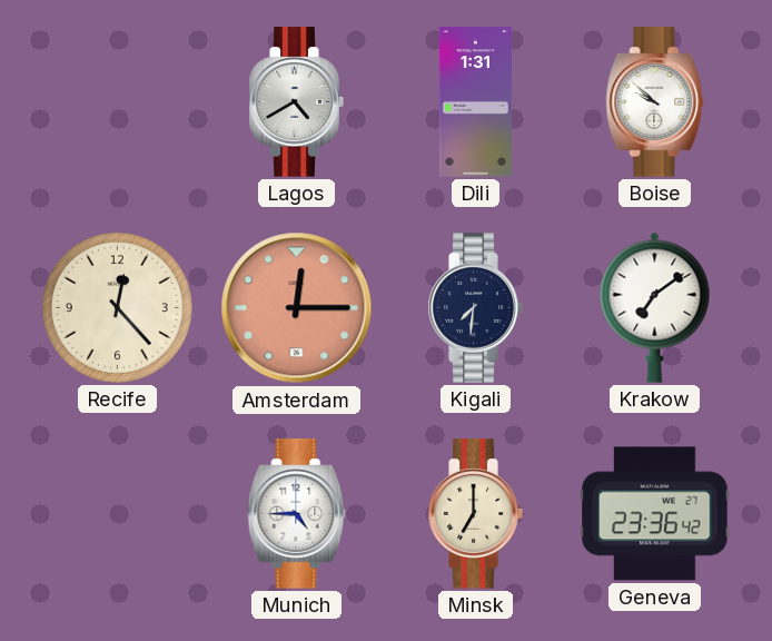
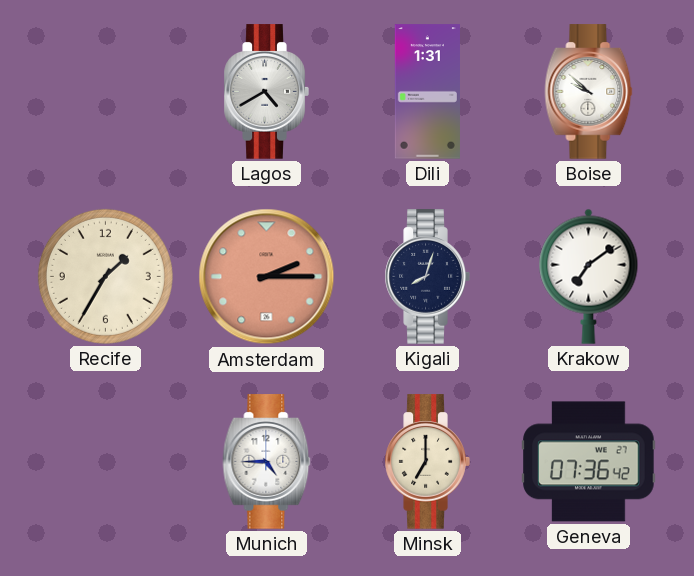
Recife: 12:23 -> 1:35
Amsterdam: 12:15 -> 2:15
Kigali: 7:31 -> 8:03
Geneva: 23:36 -> 07:36
